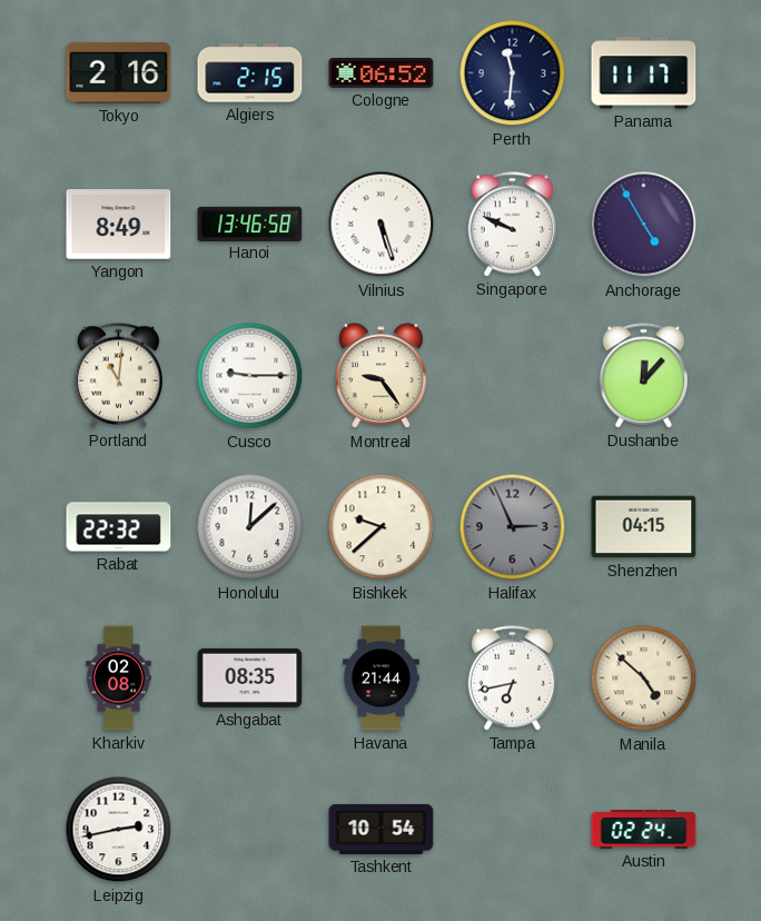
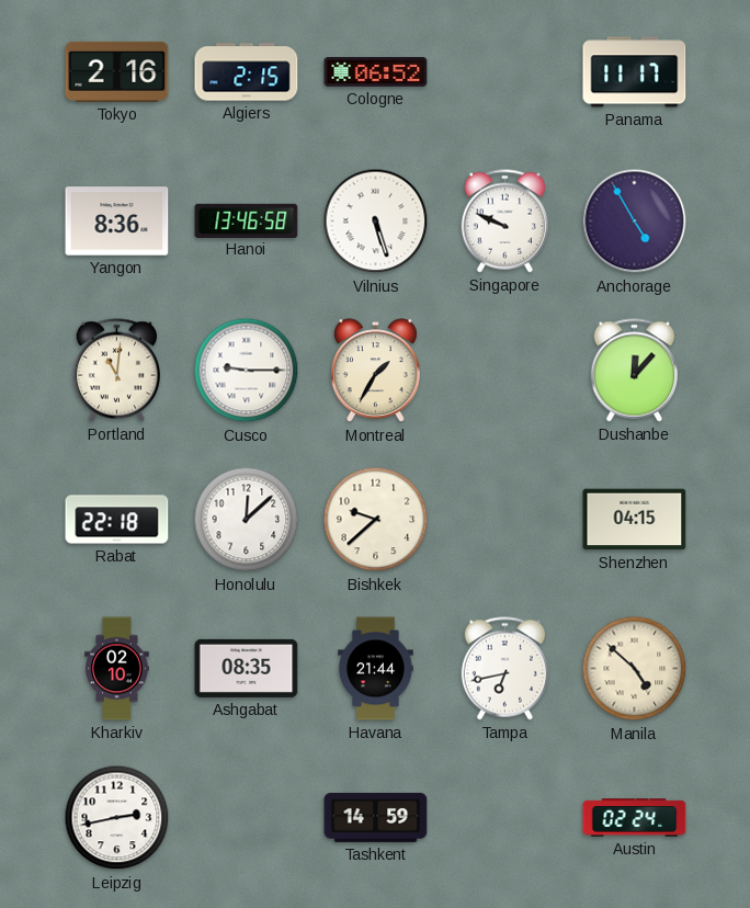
Perth: 11:31 -> none
Yangon: 8:49 -> 8:36
Montreal: 9:24 -> 1:35
Rabat: 22:32 -> 22:18
Halifax: 2:56 -> none
Kharkiv: 02:08 -> 02:10
Tashkent: 10:54 -> 14:59
